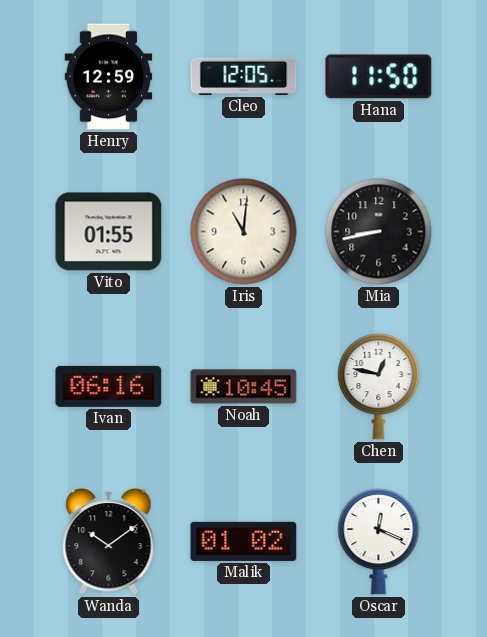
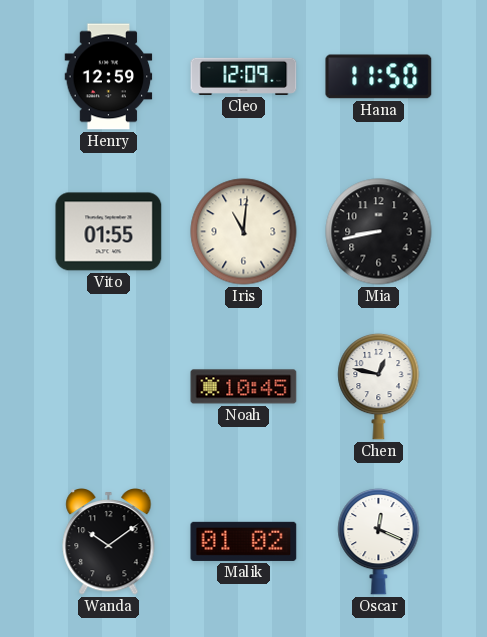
Cleo: 12:05 -> 12:09
Ivan: 06:16 -> none
